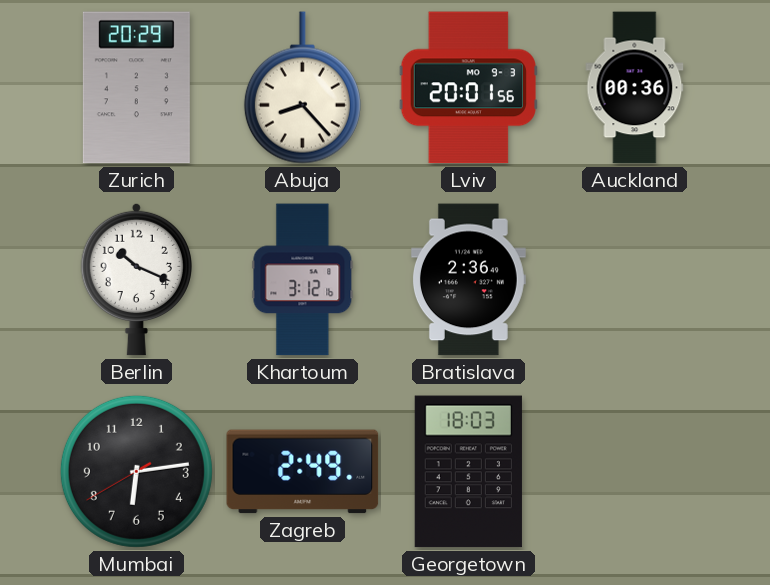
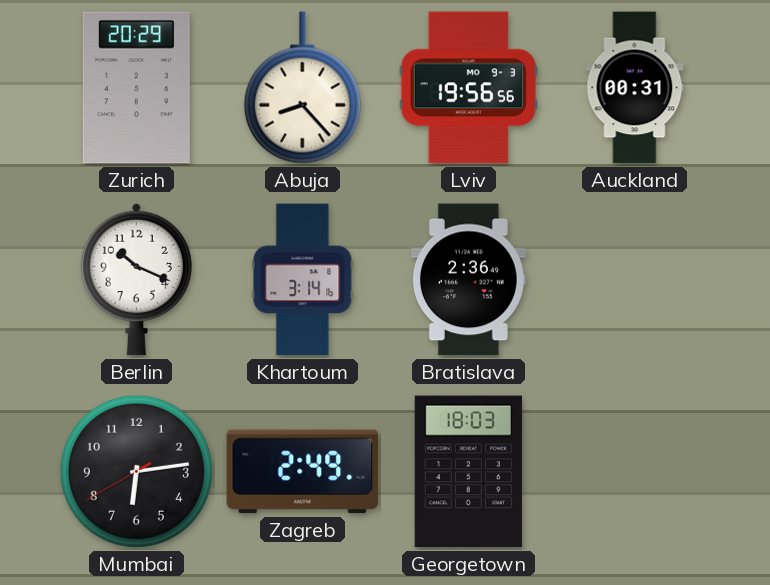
Lviv: 20:01 -> 19:56
Auckland: 00:36 -> 00:31
Khartoum: 3:12 -> 3:14
